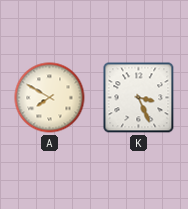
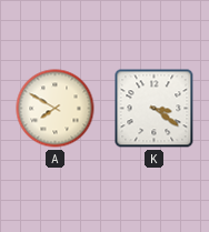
K: 3:26 -> 3:21
